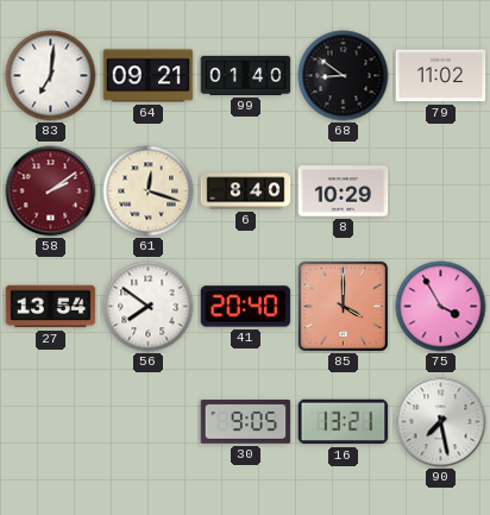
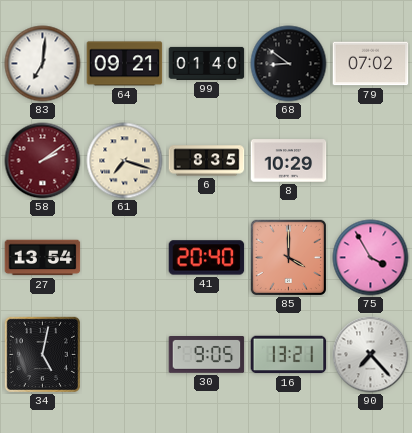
79: 11:02 -> 07:02
61: 12:18 -> 7:18
6: 8:40 -> 8:35
56: 7:51 -> none
34: none -> 5:02
90: 7:28 -> 7:23
